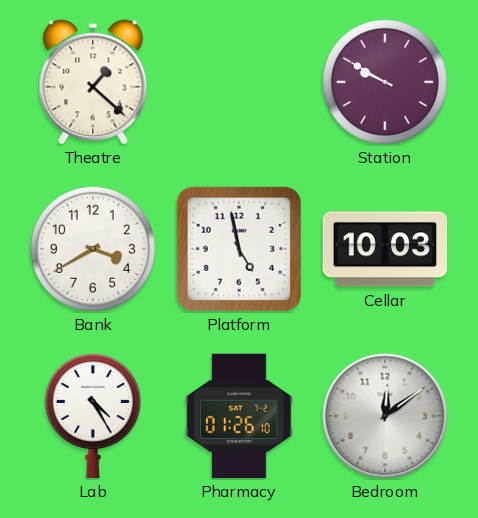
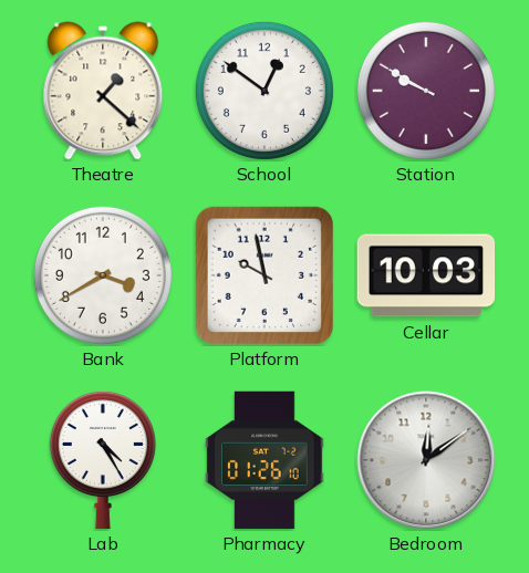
School: none -> 12:51
Platform: 4:58 -> 9:58
